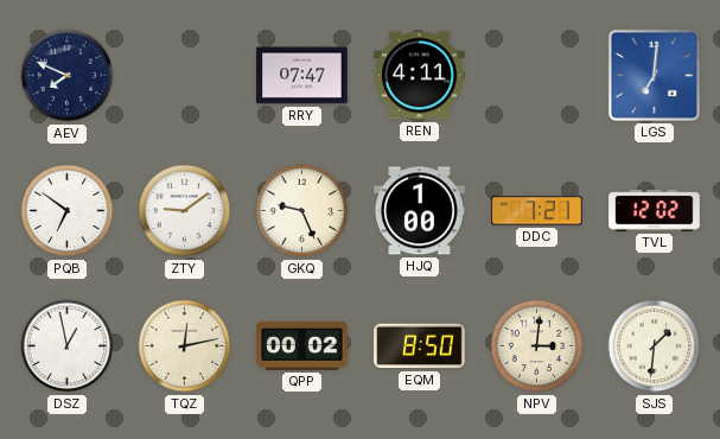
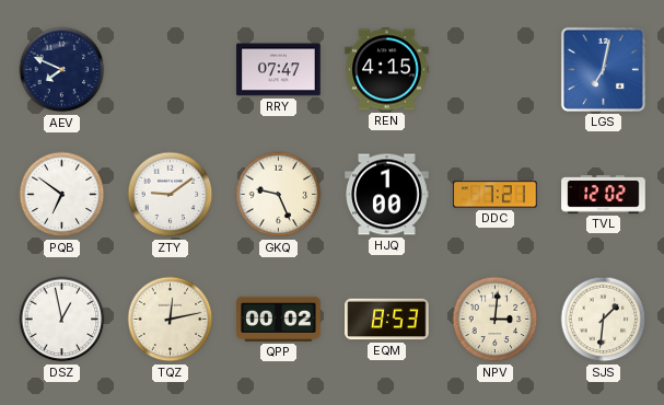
REN: 4:11 -> 4:15
LGS: 7:01 -> 7:02
EQM: 8:50 -> 8:53
